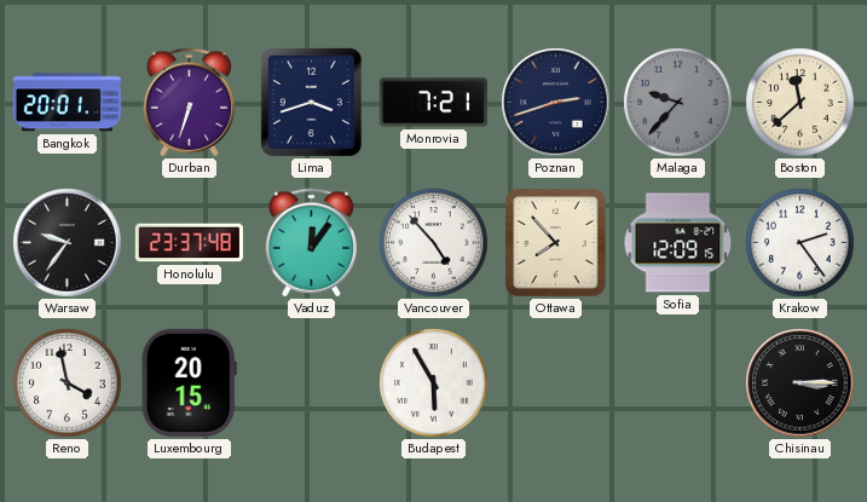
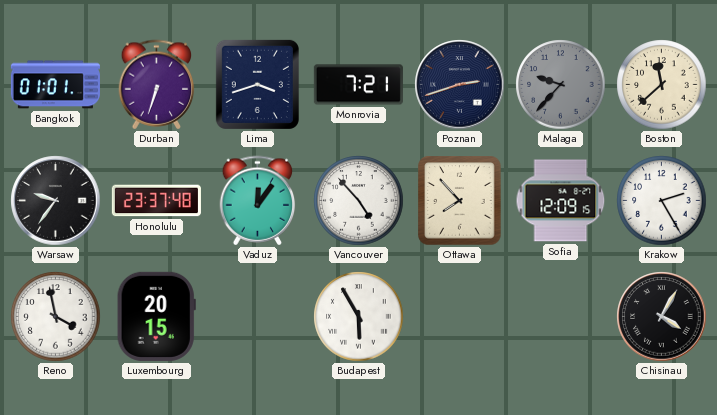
Bangkok: 20:01 -> 01:01
Krakow: 2:24 -> 2:25
Chisinau: 3:15 -> 4:05
